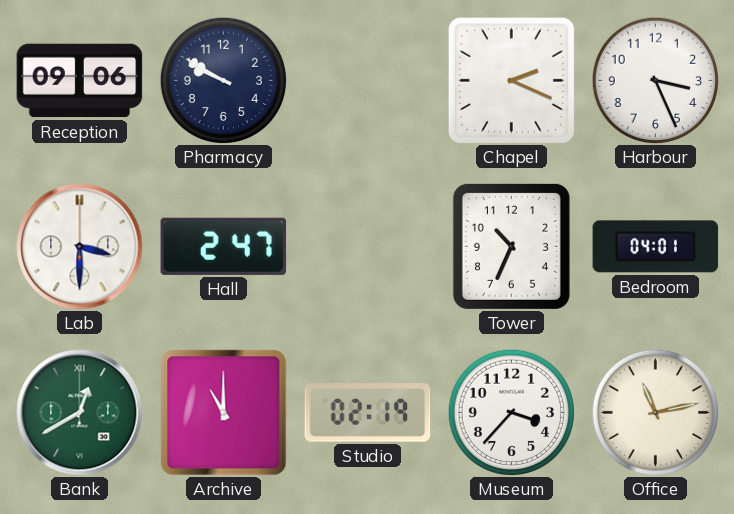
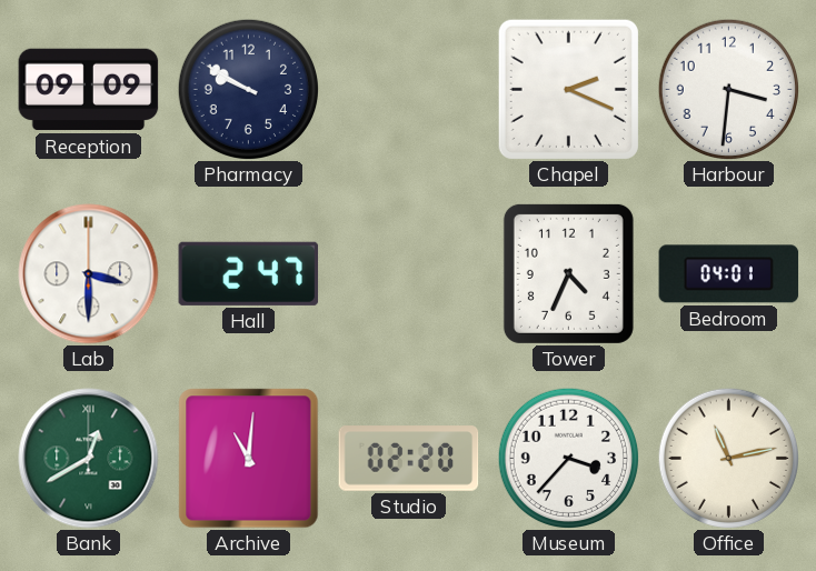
Reception: 09:06 -> 09:09
Harbour: 3:26 -> 3:31
Tower: 10:34 -> 4:34
Archive: 11:00 -> 11:01
Studio: 02:19 -> 02:20
